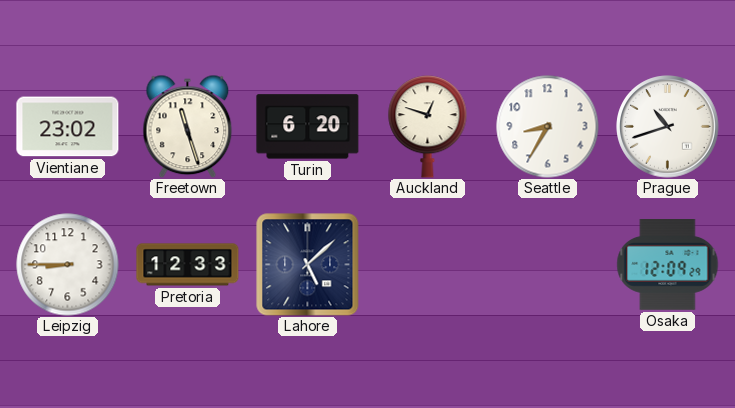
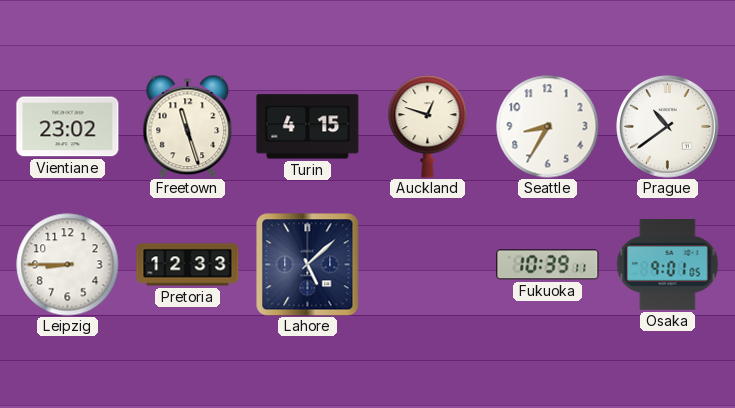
Turin: 6:20 -> 4:15
Prague: 10:42 -> 10:39
Fukuoka: none -> 10:39
Osaka: 12:09 -> 9:01
